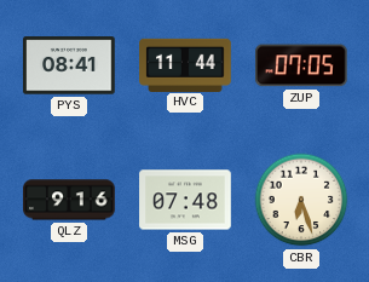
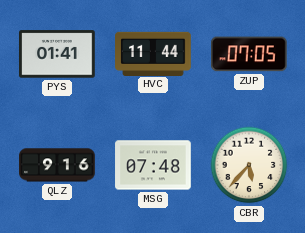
PYS: 08:41 -> 01:41
CBR: 6:27 -> 5:37
